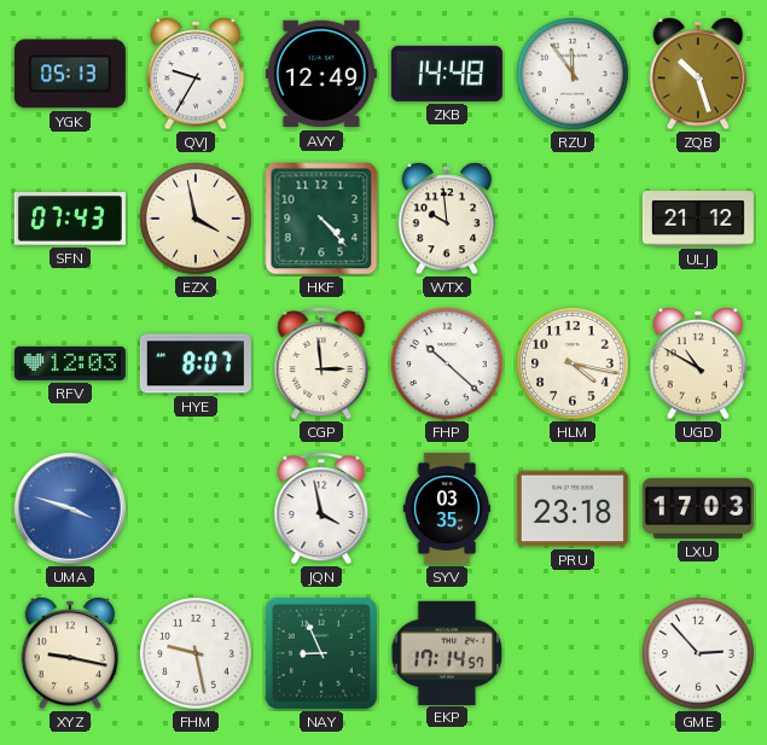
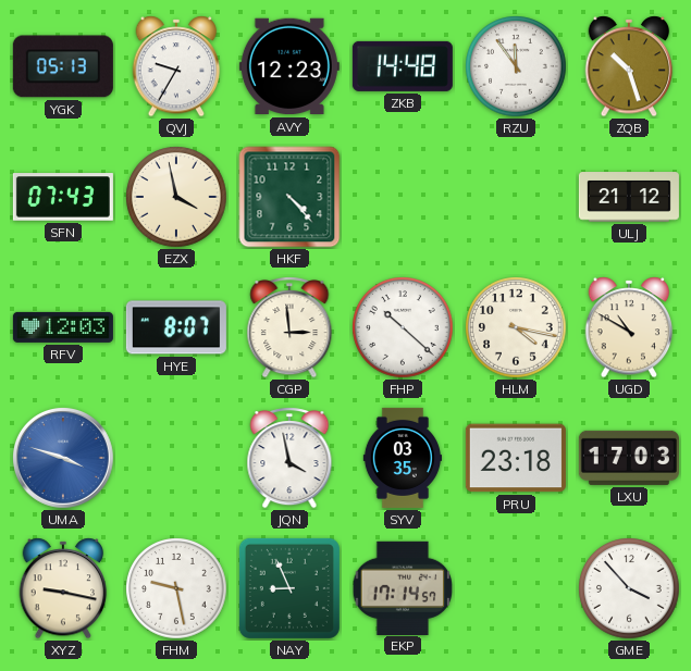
AVY: 12:49 -> 12:23
WTX: 9:59 -> none
GME: 2:53 -> 3:53
